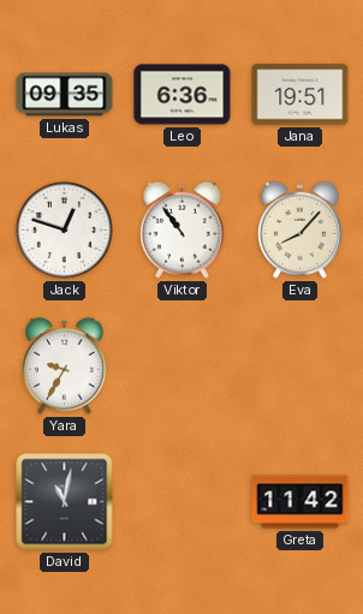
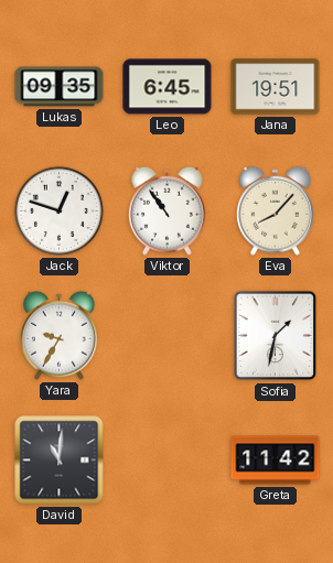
Leo: 6:36 -> 6:45
Sofia: none -> 1:32
David: 11:02 -> 11:01
